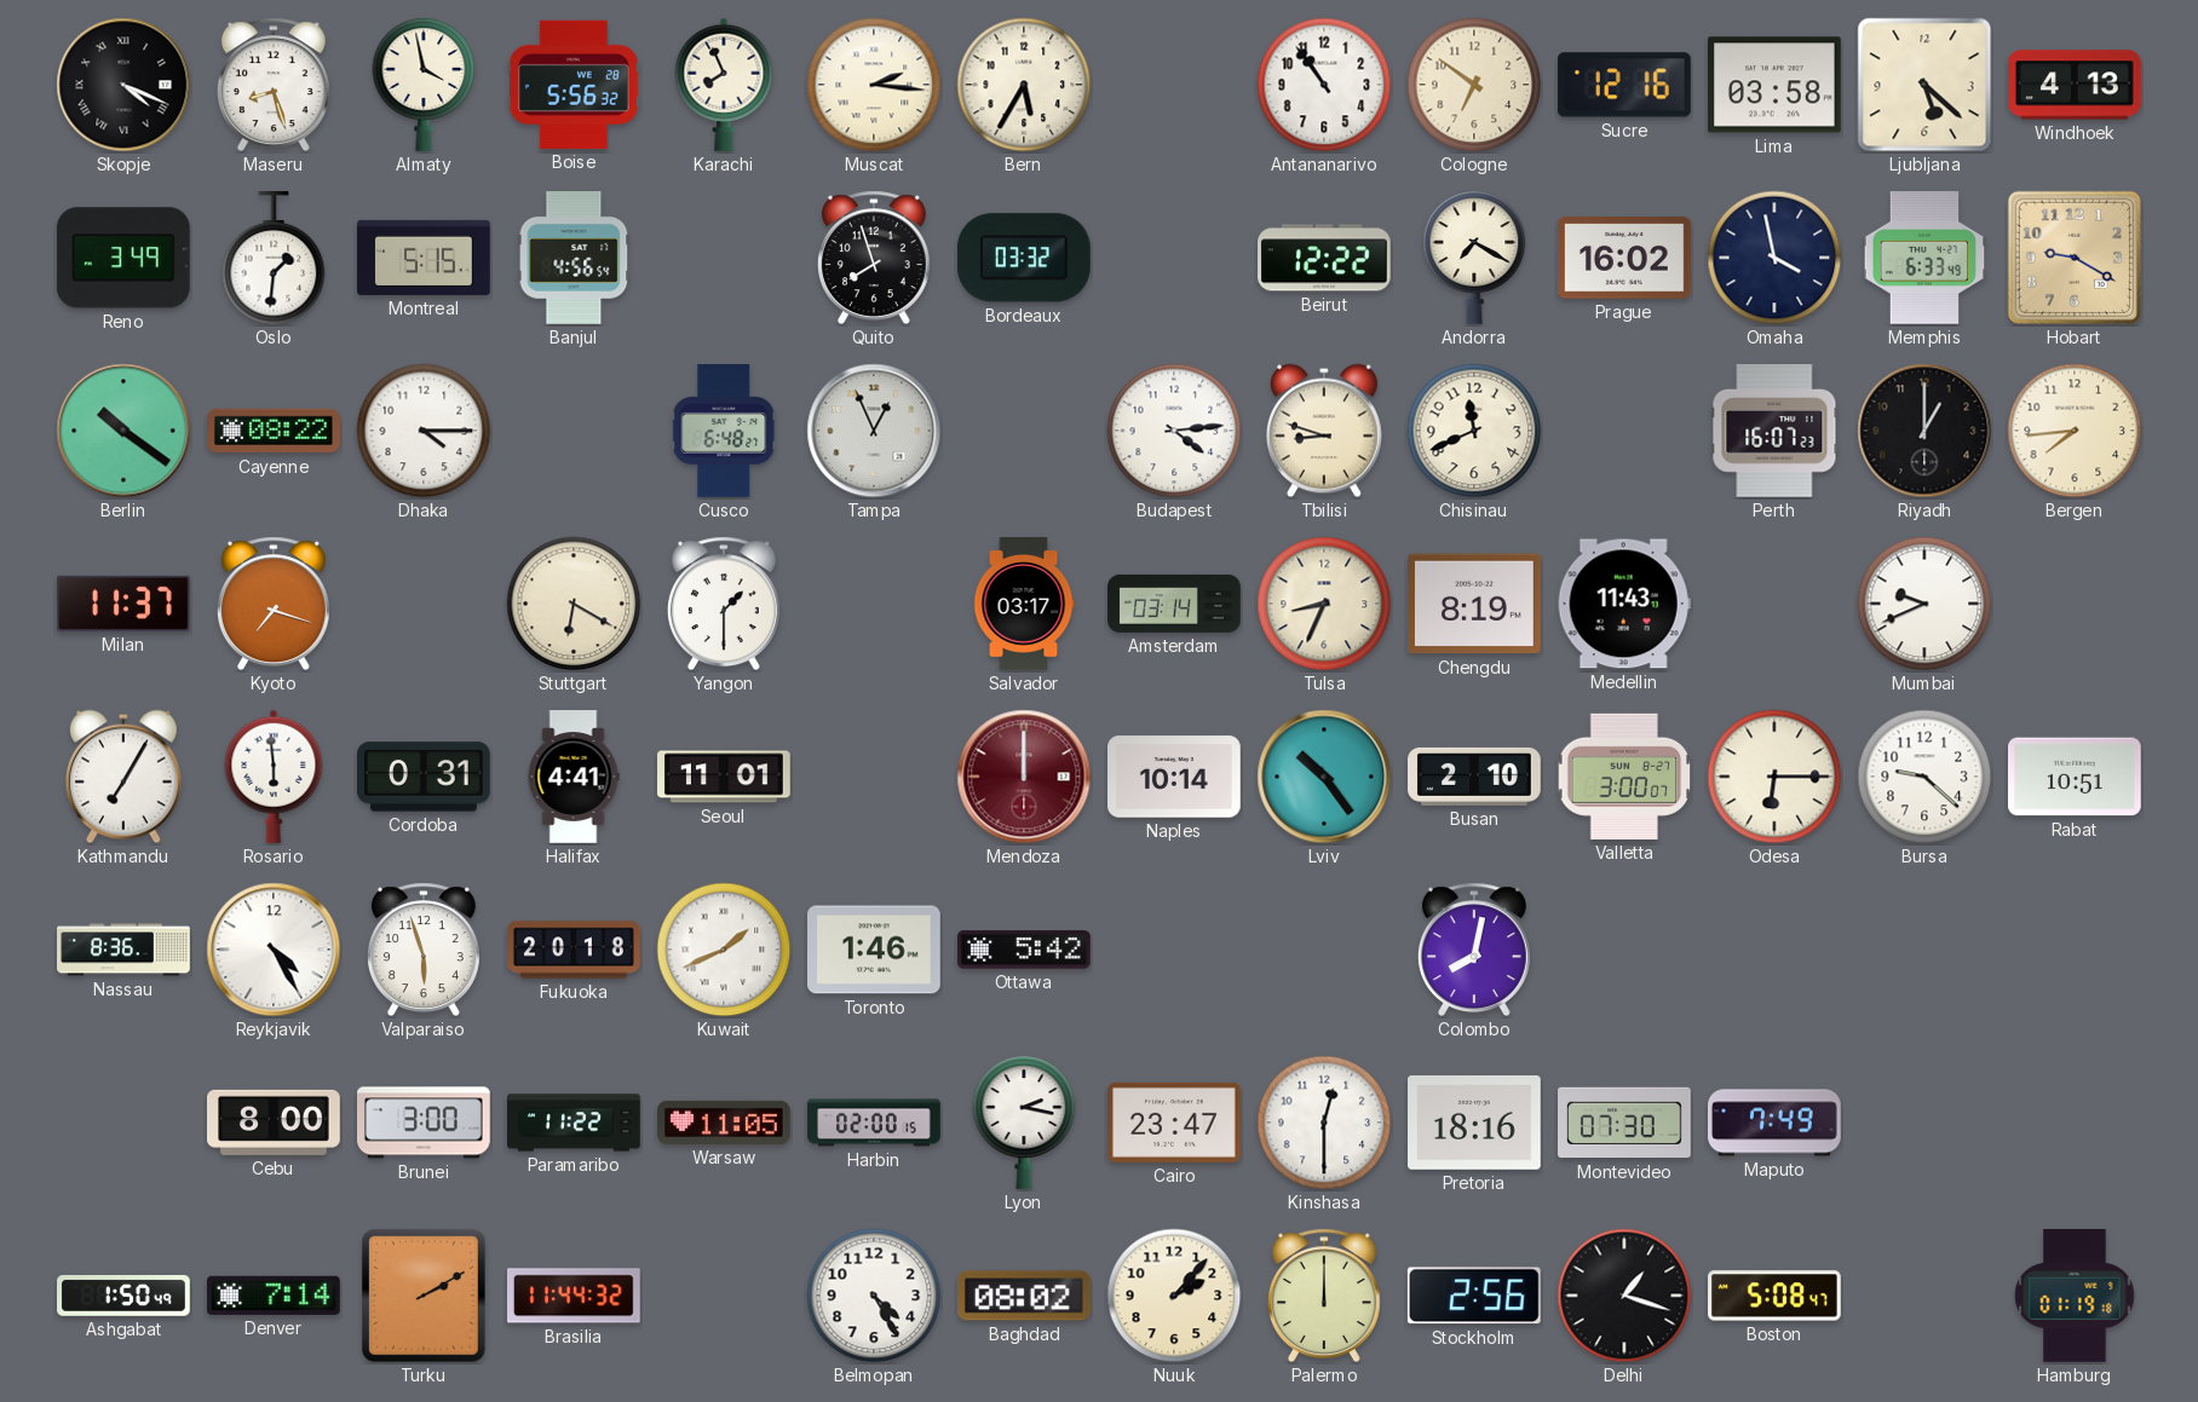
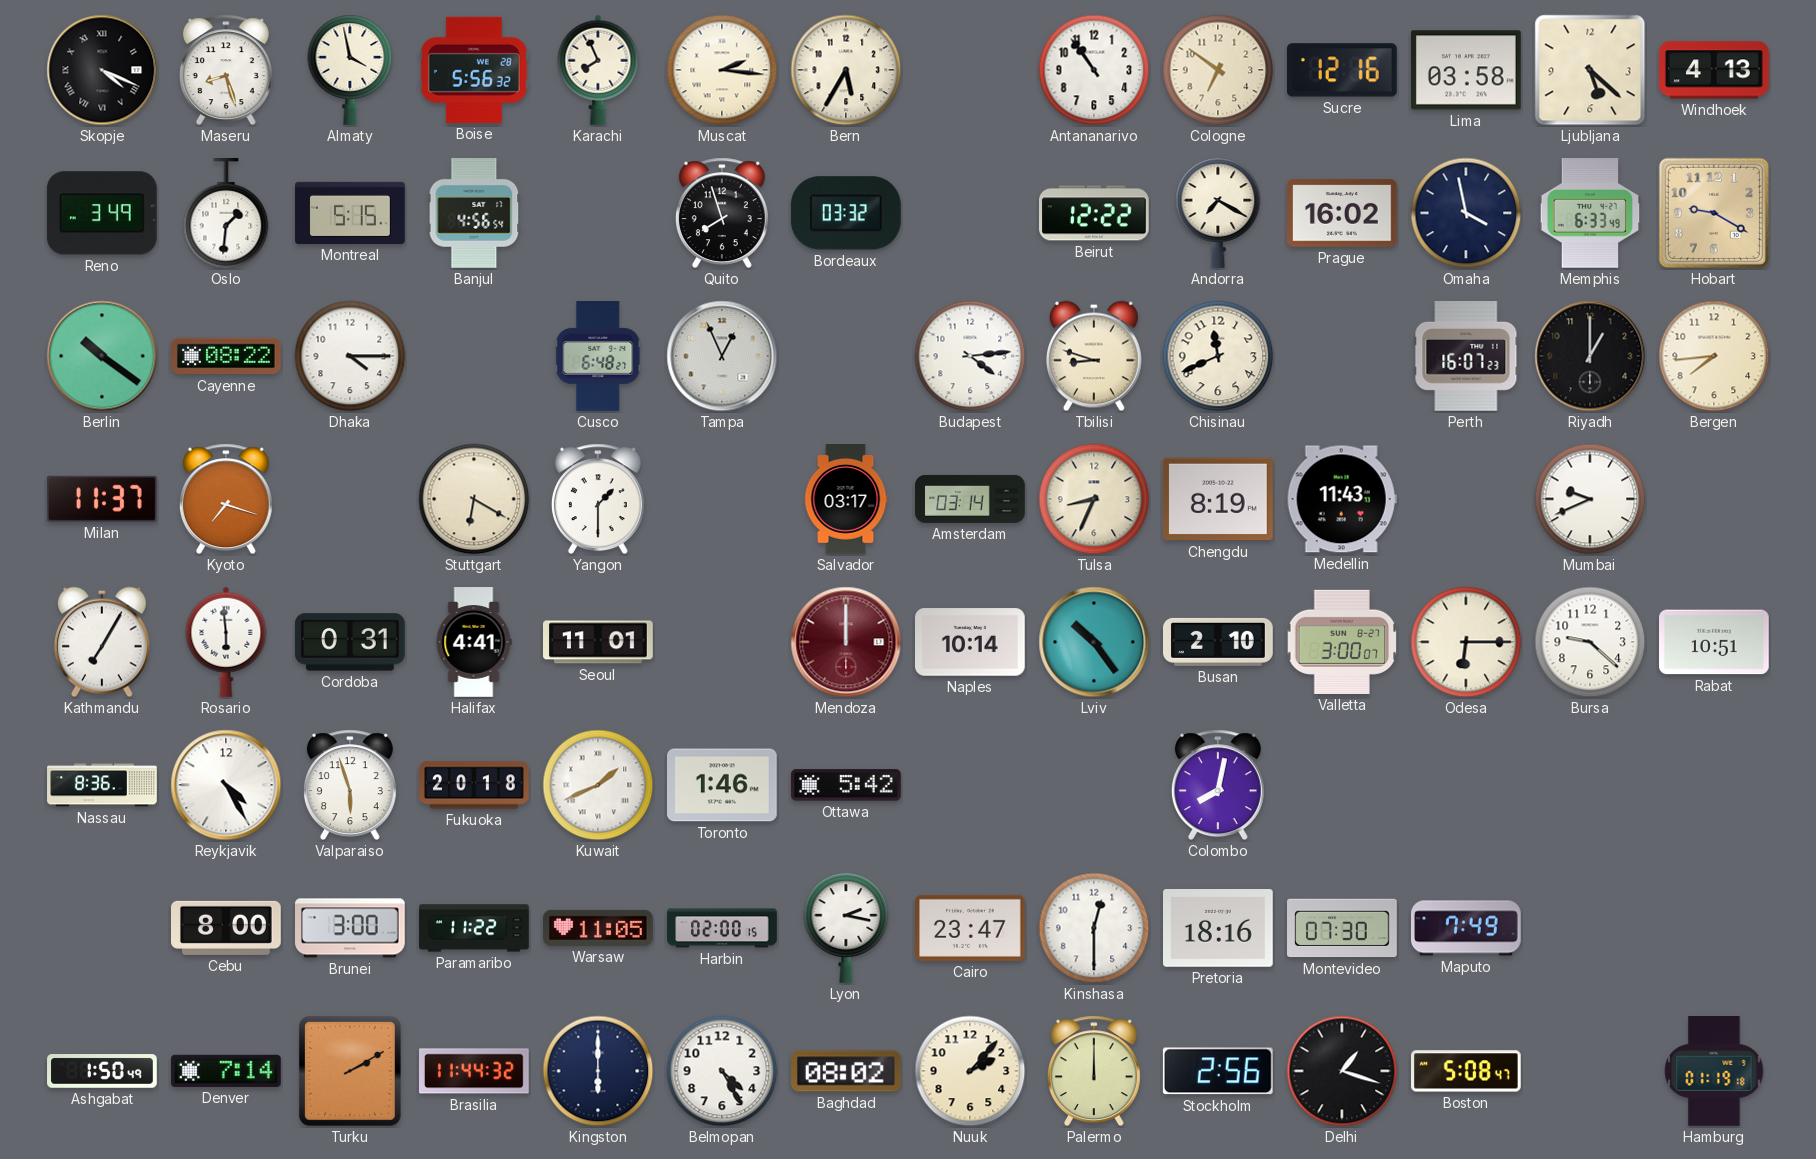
Kingston: none -> 6:00
